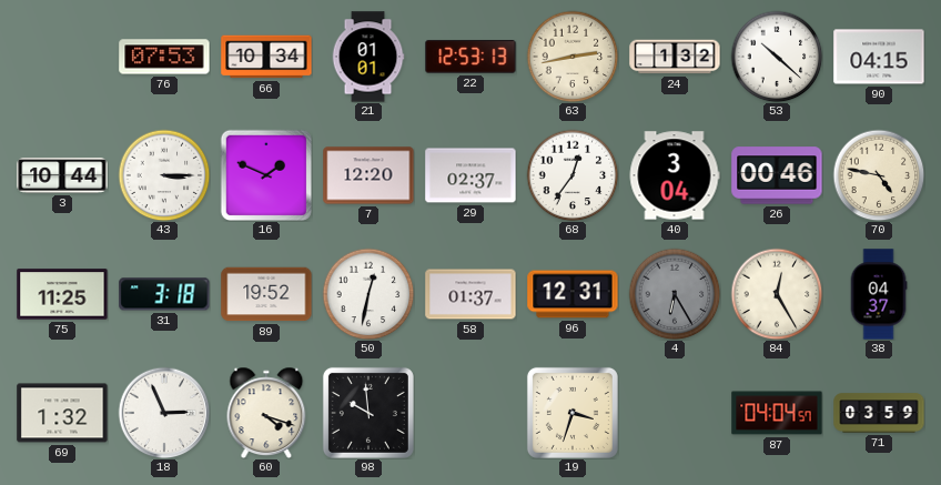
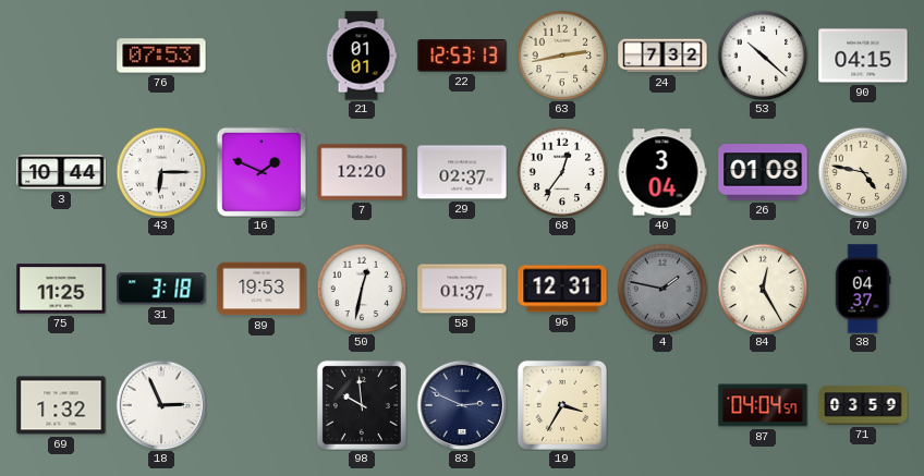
66: 10:34 -> none
24: 1:32 -> 7:32
43: 3:15 -> 6:15
26: 00:46 -> 01:08
89: 19:52 -> 19:53
4: 6:25 -> 1:47
60: 4:18 -> none
83: none -> 2:49
19: 3:33 -> 3:35
